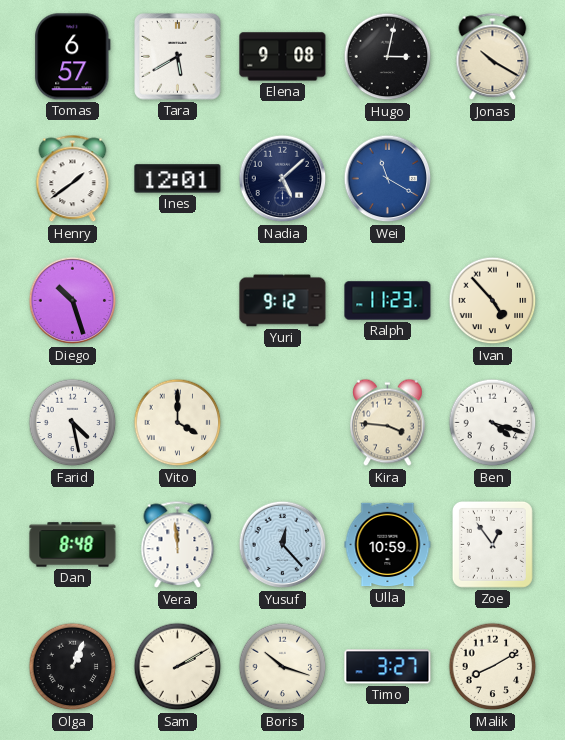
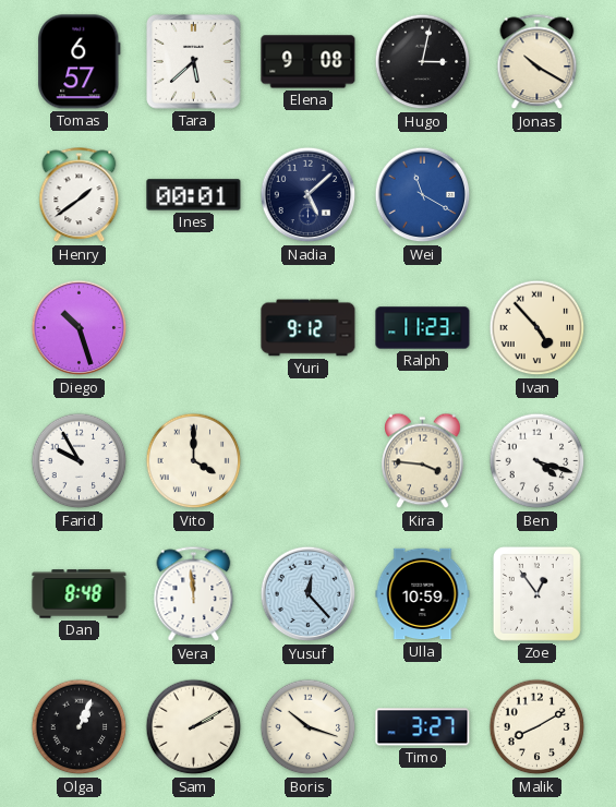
Tara: 5:40 -> 5:38
Ines: 12:01 -> 00:01
Farid: 4:28 -> 9:55
